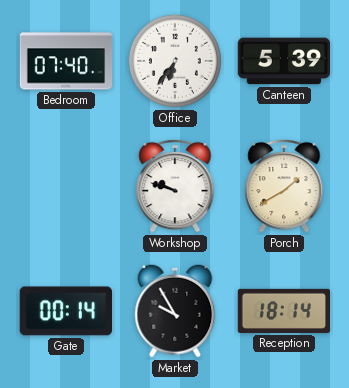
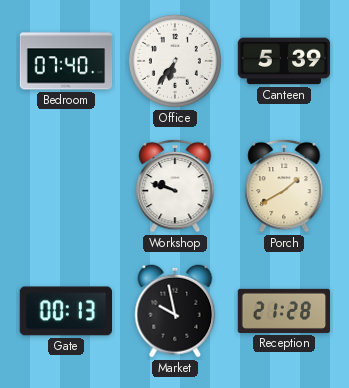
Gate: 00:14 -> 00:13
Market: 9:55 -> 9:58
Reception: 18:14 -> 21:28
